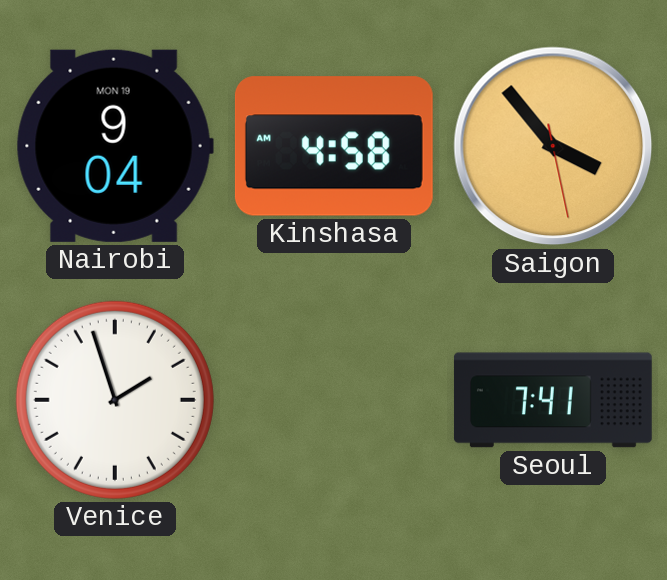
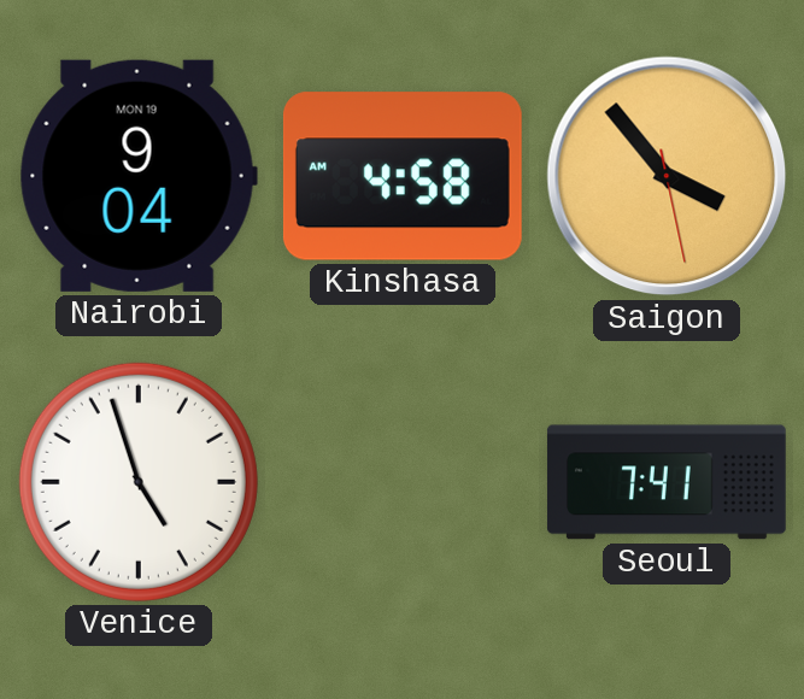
Venice: 1:57 -> 4:57
